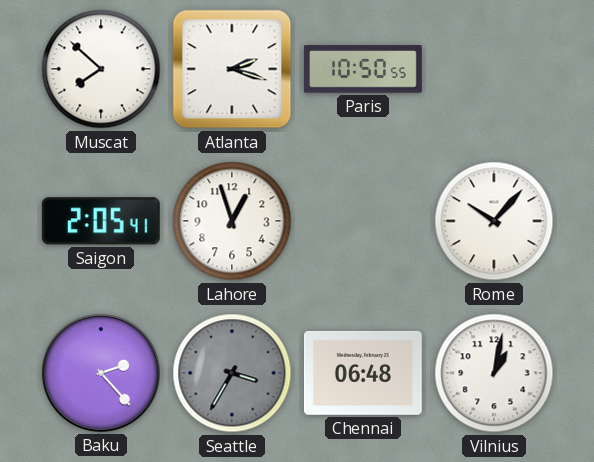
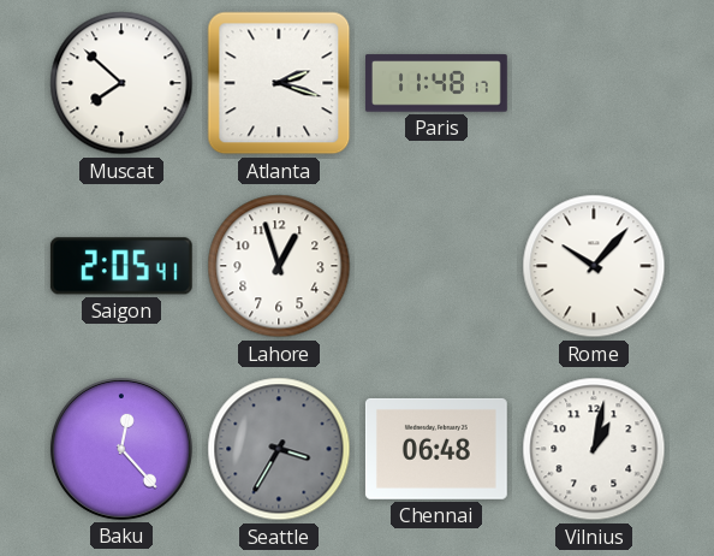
Paris: 10:50 -> 11:48
Baku: 2:23 -> 12:23
